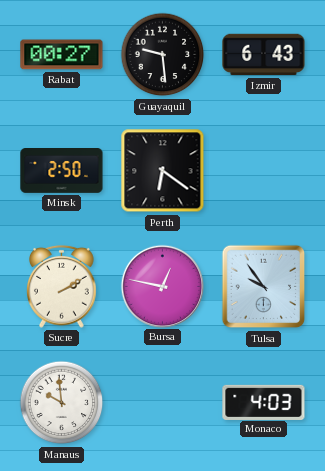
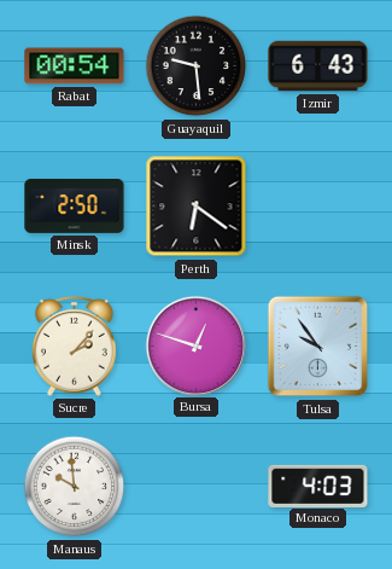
Rabat: 00:27 -> 00:54
Sucre: 2:10 -> 2:07
Bursa: 12:47 -> 12:48
